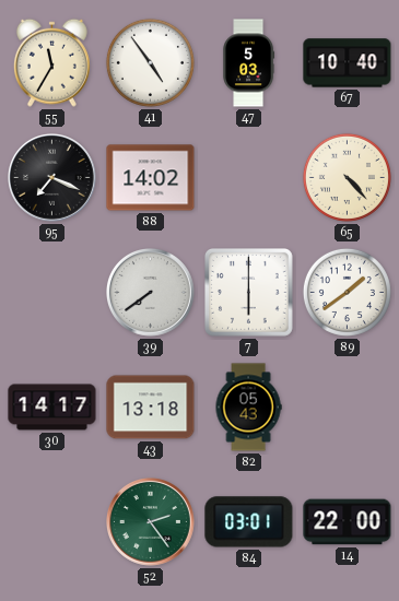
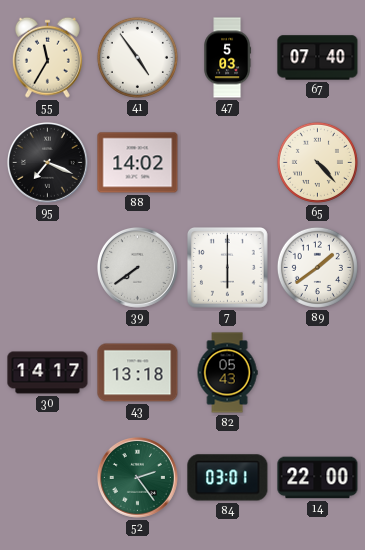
67: 10:40 -> 07:40
